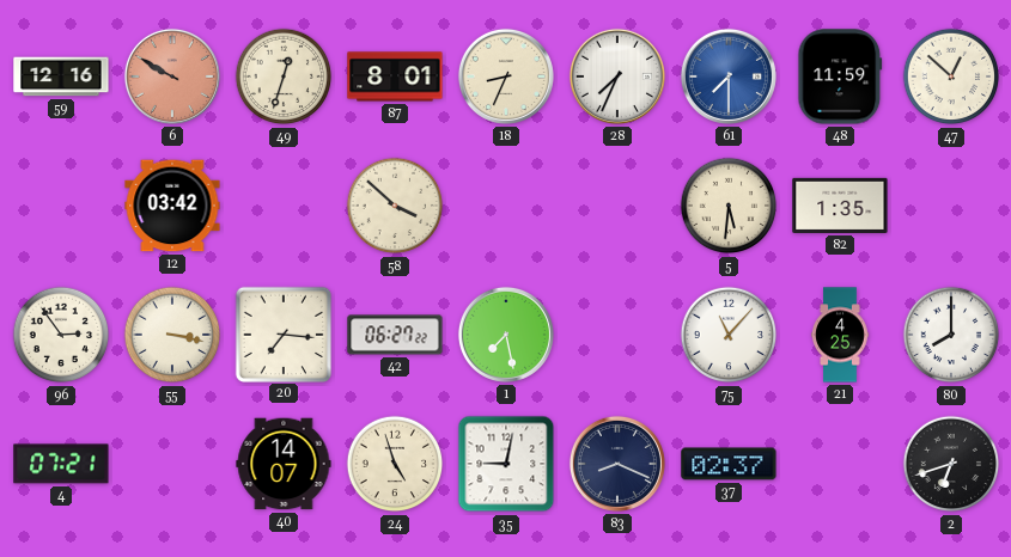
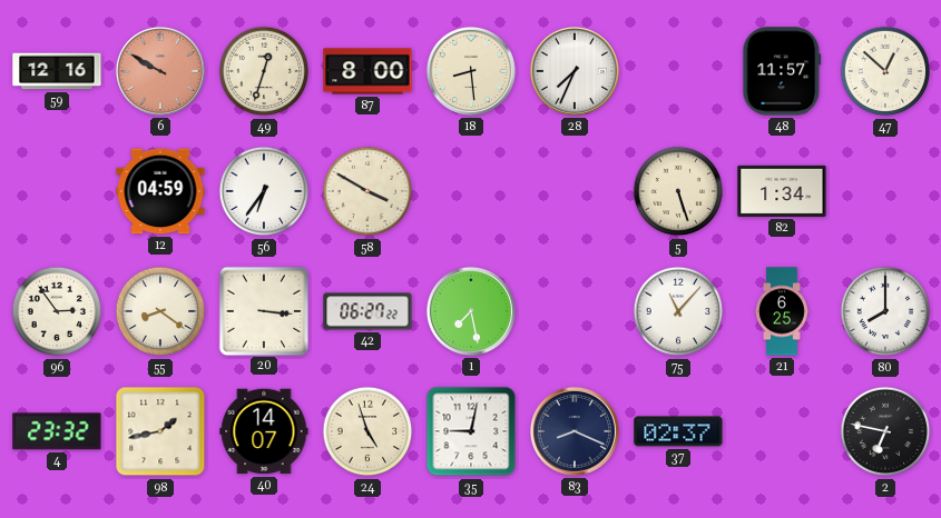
87: 8:01 -> 8:00
18: 8:34 -> 8:29
61: 7:30 -> none
48: 11:59 -> 11:57
12: 03:42 -> 04:59
56: none -> 6:36
58: 3:52 -> 3:50
5: 5:31 -> 5:27
82: 1:35 -> 1:34
55: 3:17 -> 8:21
20: 7:16 -> 3:16
21: 4:25 -> 6:25
4: 07:21 -> 23:32
98: none -> 1:43
2: 6:42 -> 6:47
